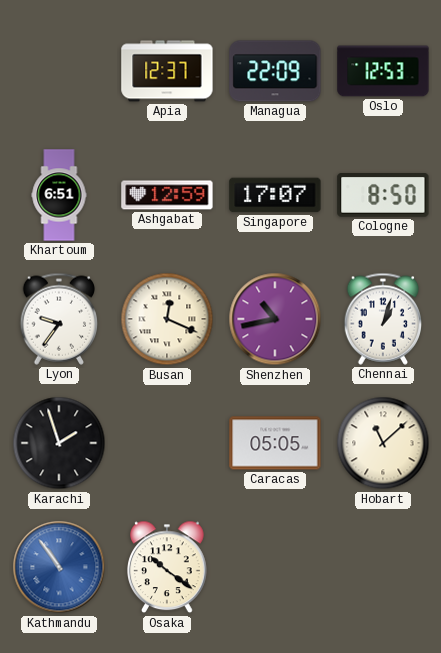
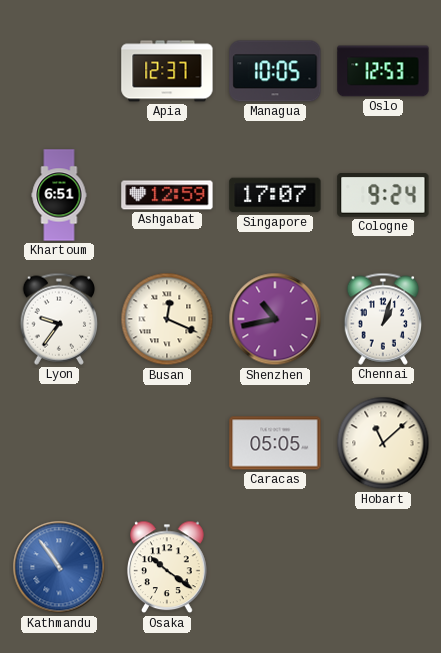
Managua: 22:09 -> 10:05
Cologne: 8:50 -> 9:24
Karachi: 1:57 -> none
